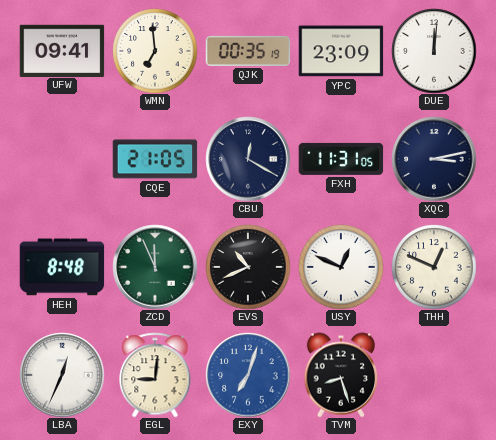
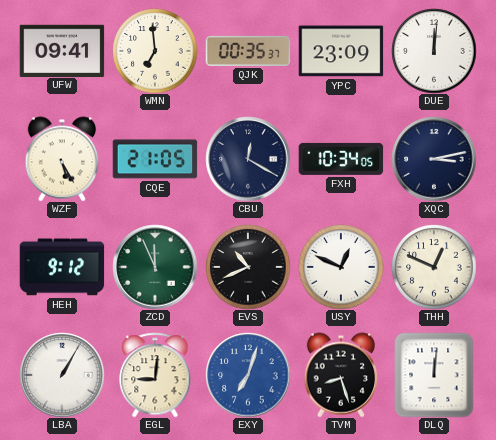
QJK: 00:35:19 -> 00:35:37
WZF: none -> 5:25
FXH: 11:31 -> 10:34
HEH: 8:48 -> 9:12
LBA: 12:34 -> 1:05
DLQ: none -> 12:01
